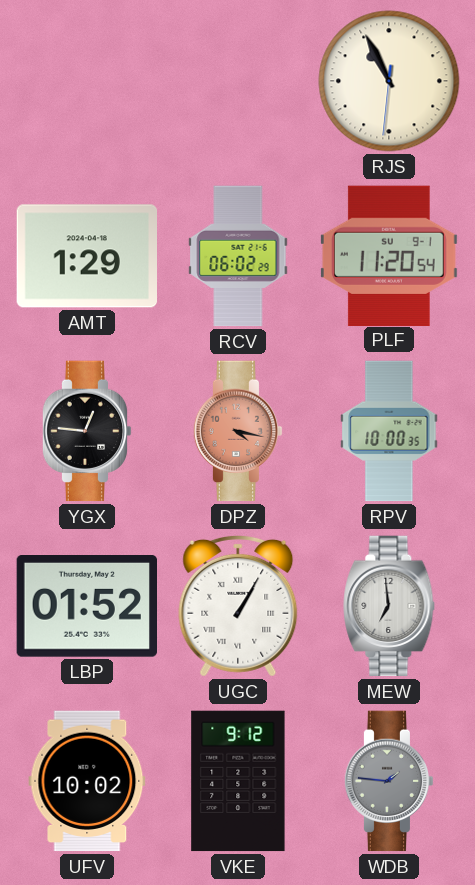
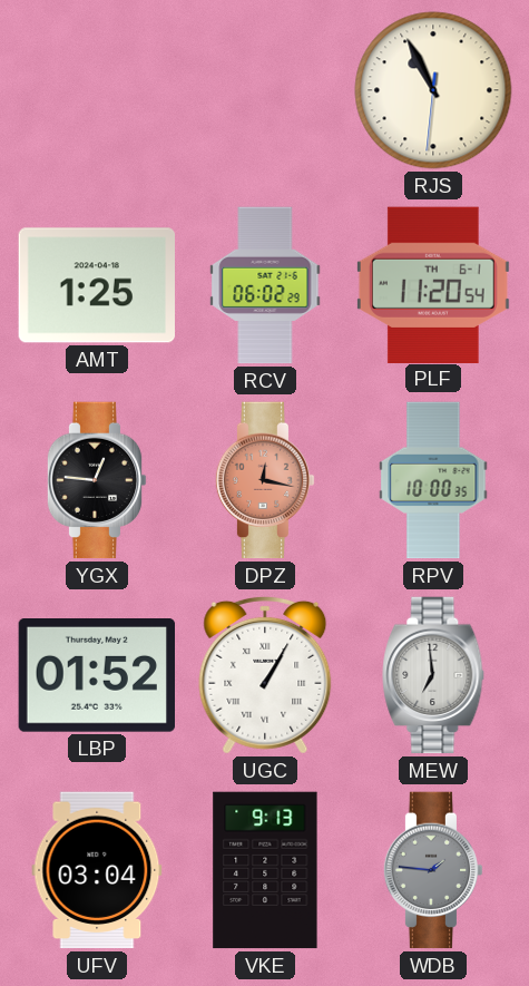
AMT: 1:29 -> 1:25
PLF date: SU 9-1 -> TH 6-1
DPZ: 4:17 -> 12:17
UFV: 10:02 -> 03:04
VKE: 9:12 -> 9:13
